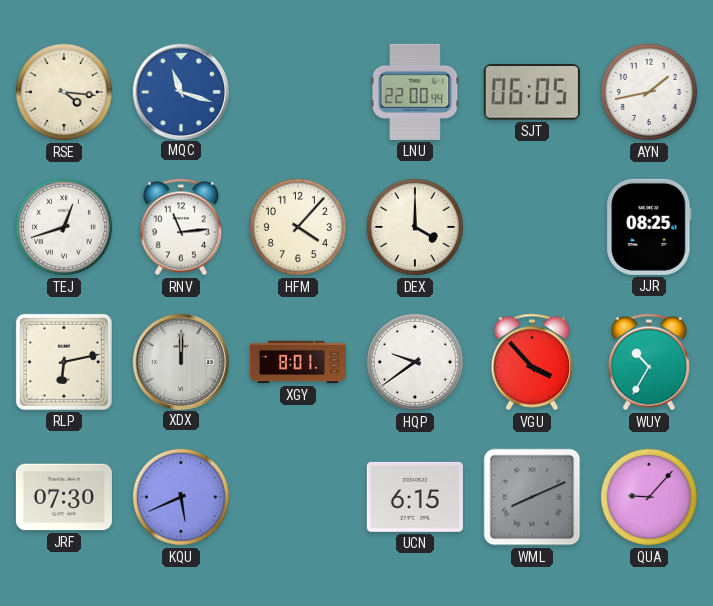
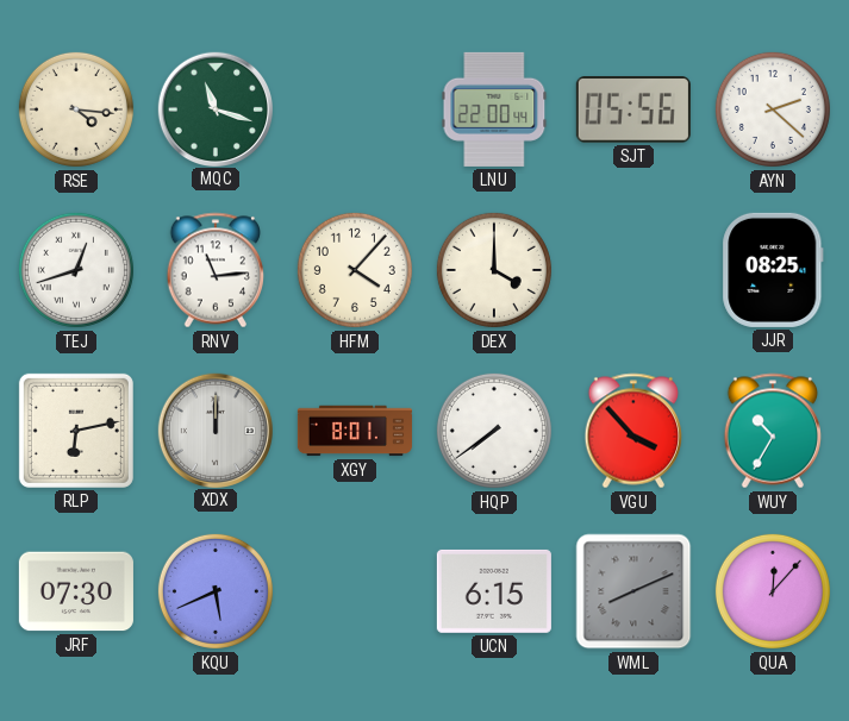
MQC dial: blue -> green
SJT: 06:05 -> 05:56
AYN: 1:43 -> 2:22
HQP: 9:39 -> 7:39
QUA: 9:07 -> 12:07
